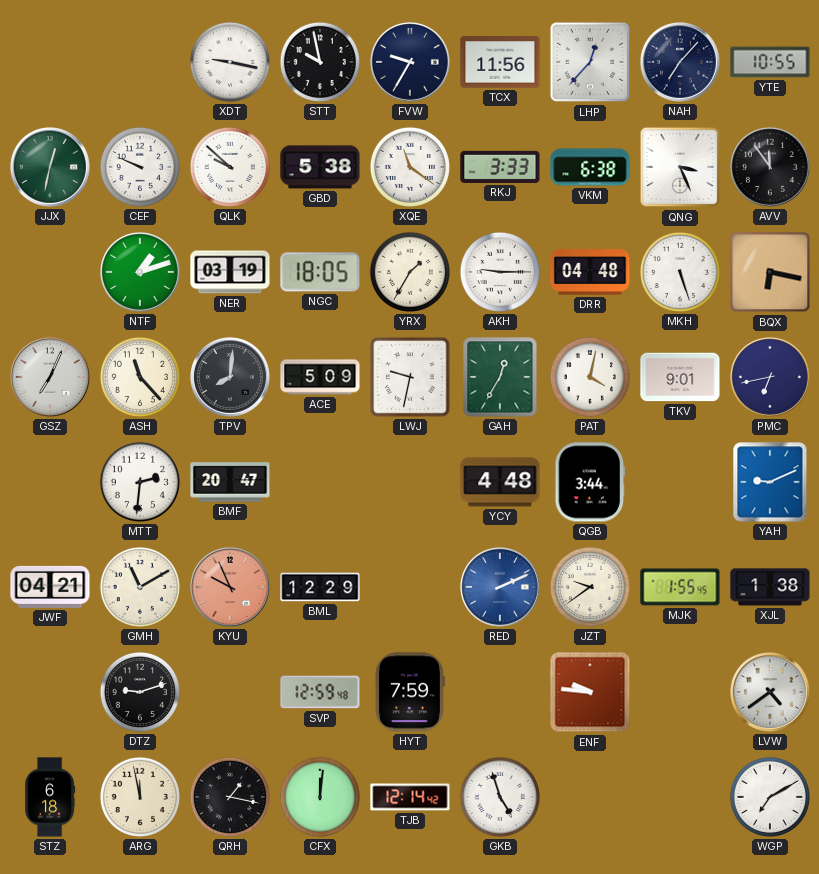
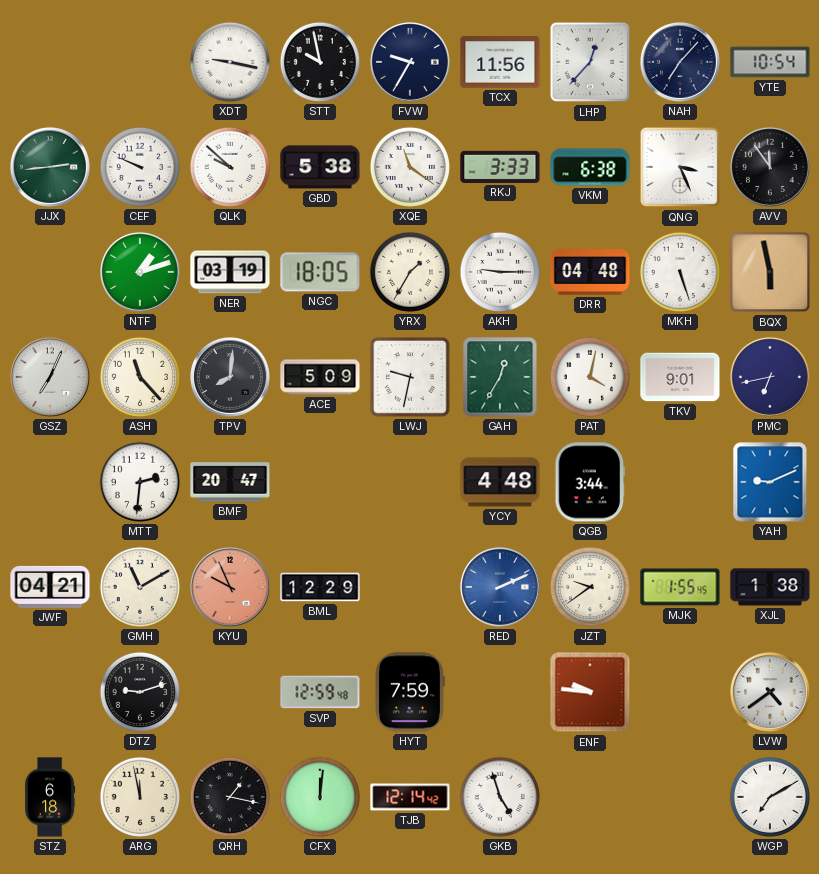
YTE: 10:55 -> 10:54
JJX: 12:32 -> 2:44
BQX: 6:17 -> 5:58
